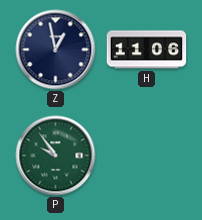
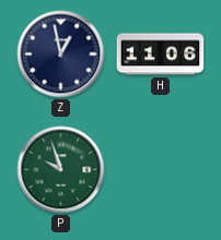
P: 9:54 -> 9:57
